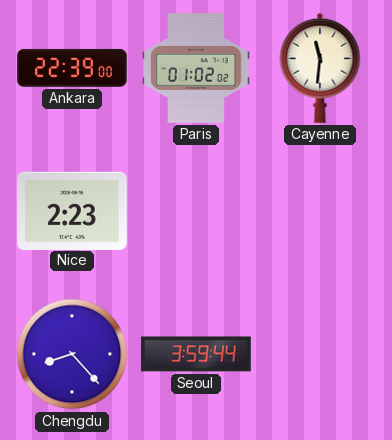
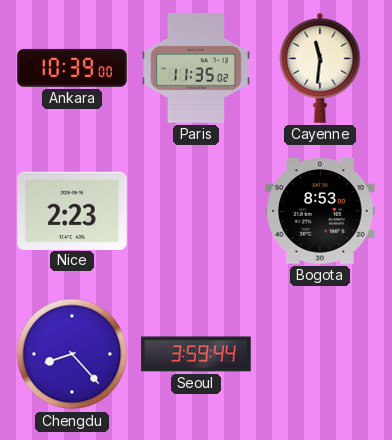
Ankara: 22:39 -> 10:39
Paris: 01:02 -> 11:35
Bogota: none -> 8:53
